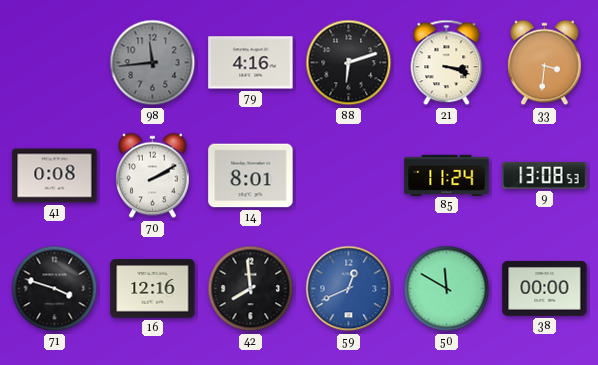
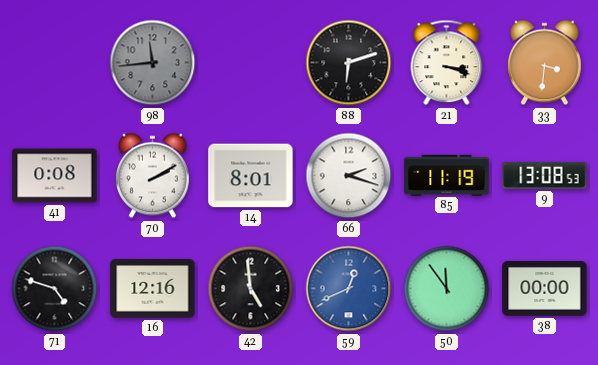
79: 4:16 -> none
66: none -> 2:18
85: 11:24 -> 11:19
71: 3:48 -> 4:48
42: 7:59 -> 4:59
50: 11:50 -> 11:54
